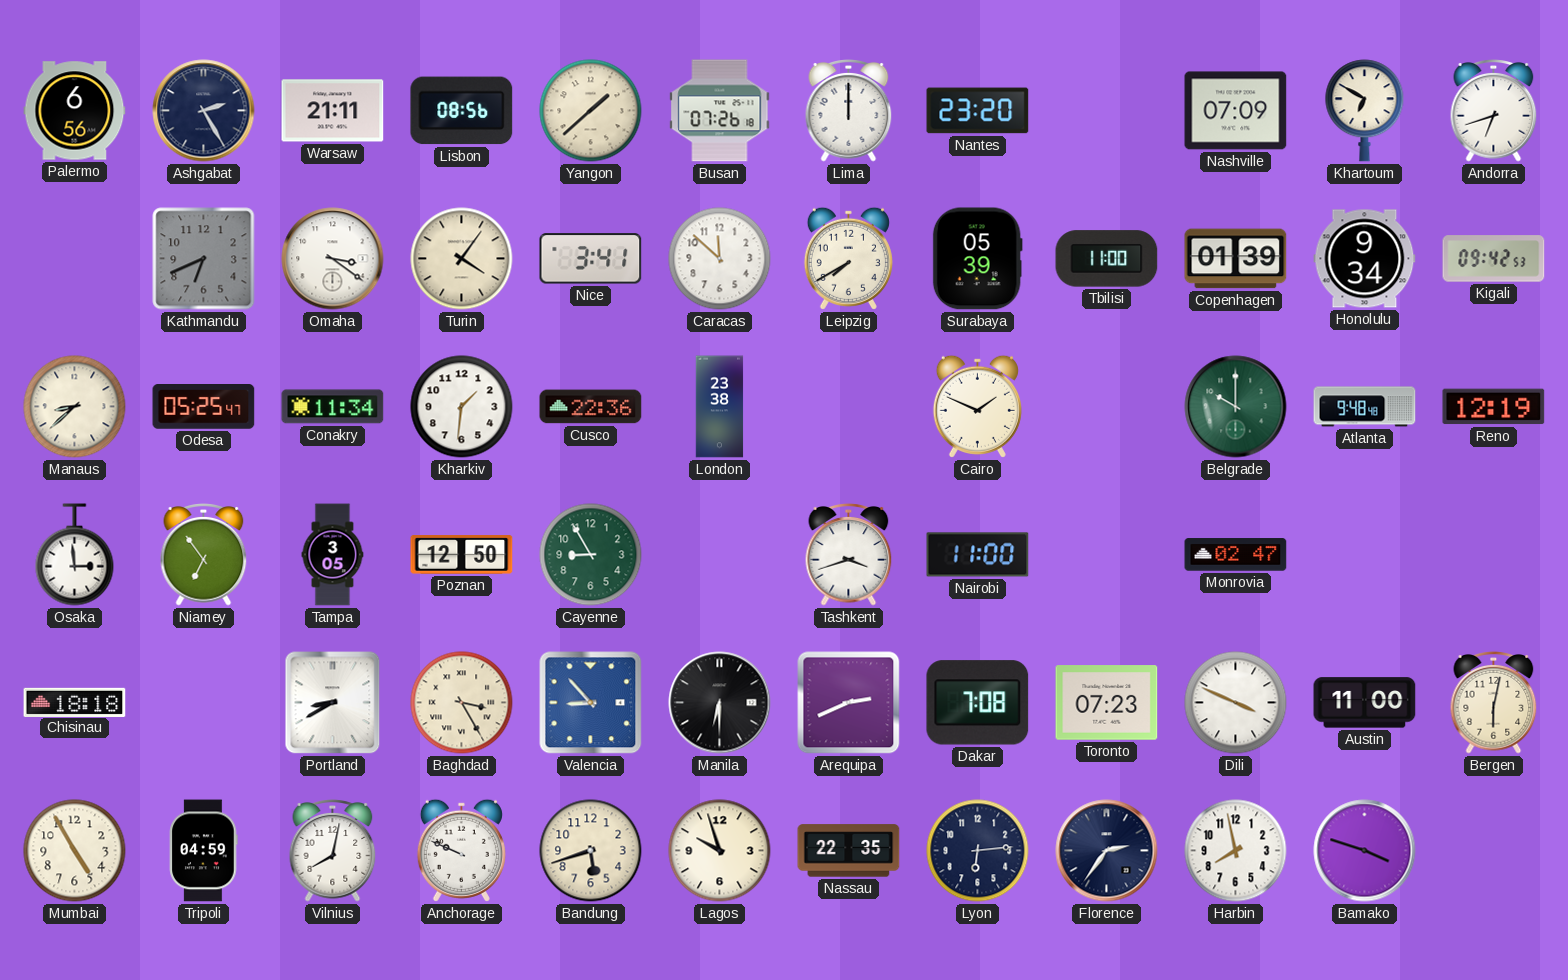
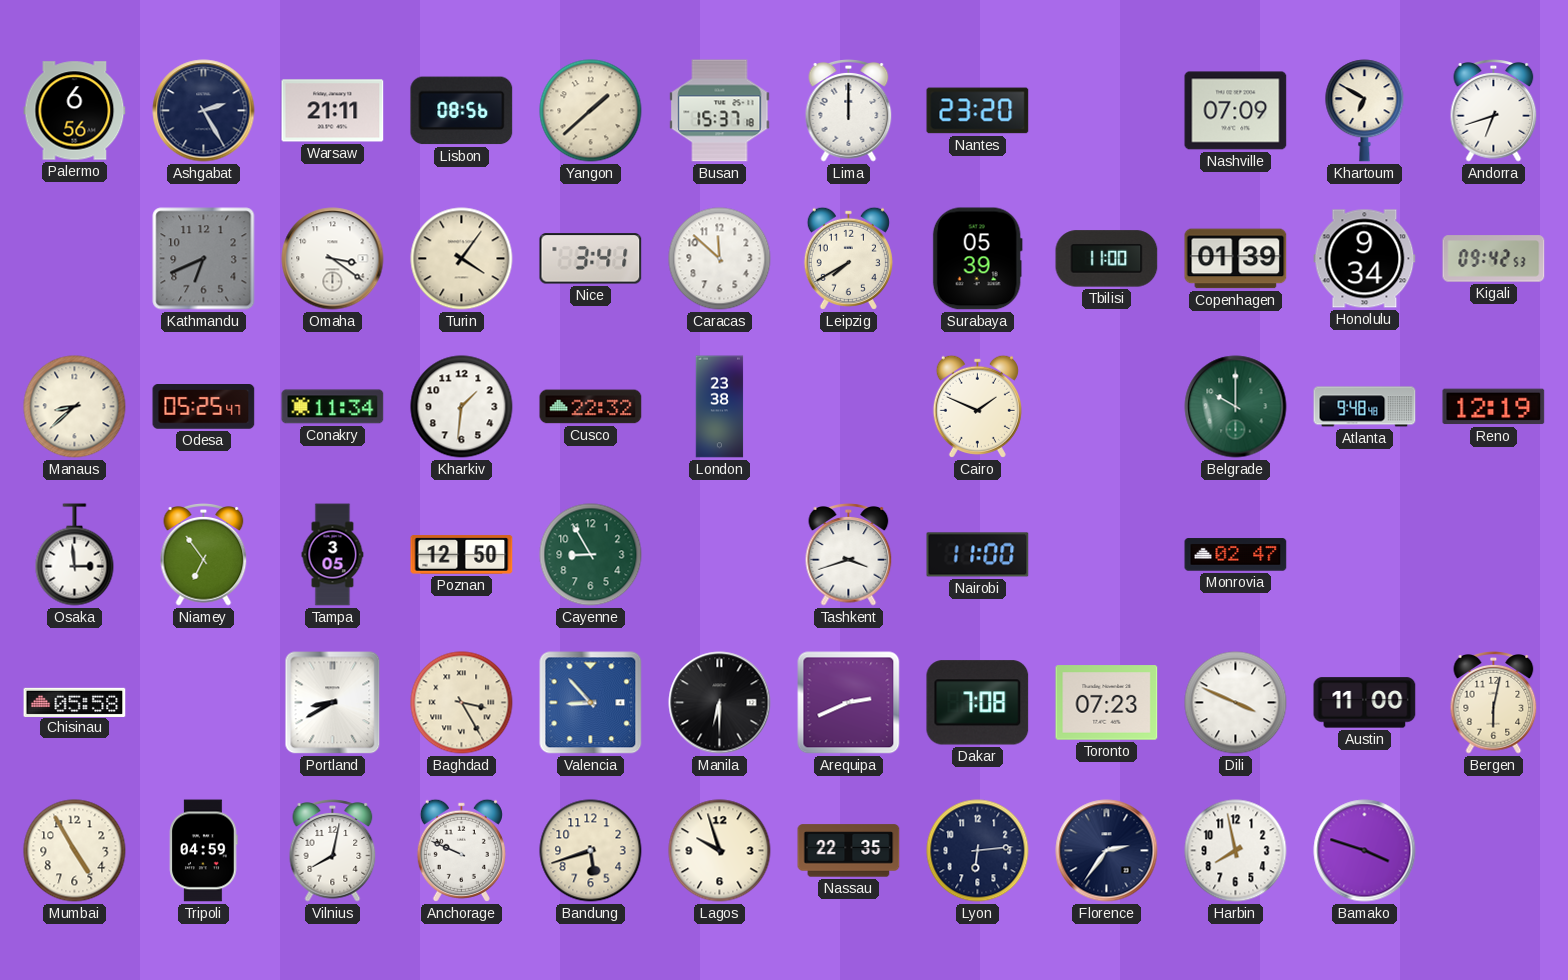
Busan: 07:26 -> 15:37
Cusco: 22:36 -> 22:32
Chisinau: 18:18 -> 05:58
